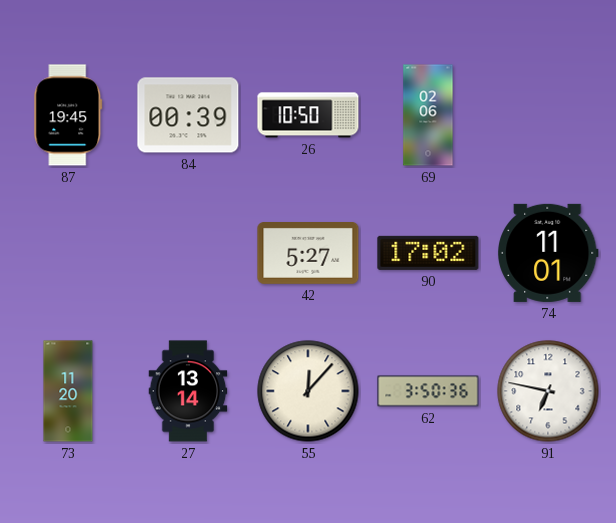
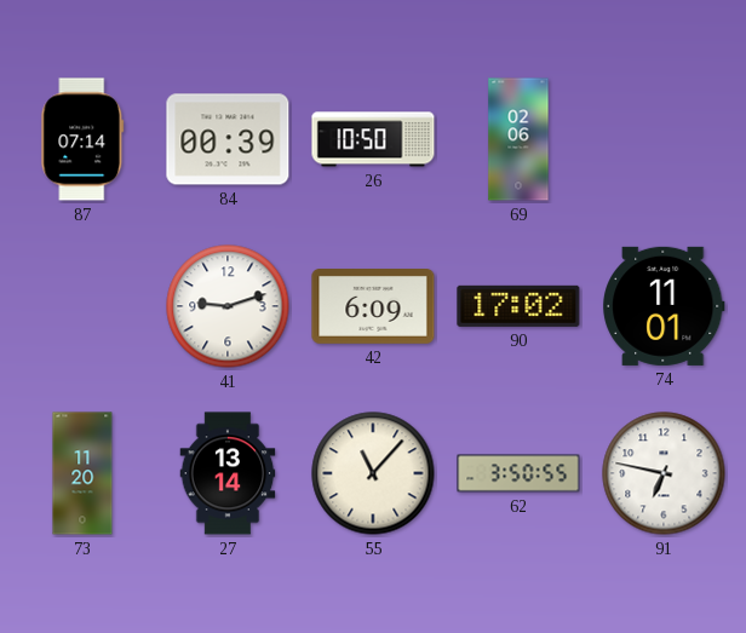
87: 19:45 -> 07:14
41: none -> 9:12
42: 5:27 -> 6:09
55: 12:07 -> 11:07
62: 3:50:36 -> 3:50:55
